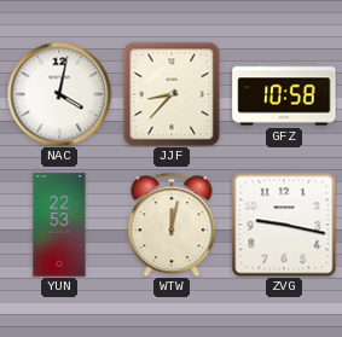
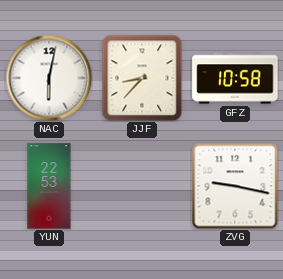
NAC: 4:02 -> 6:02
WTW: 12:02 -> none
